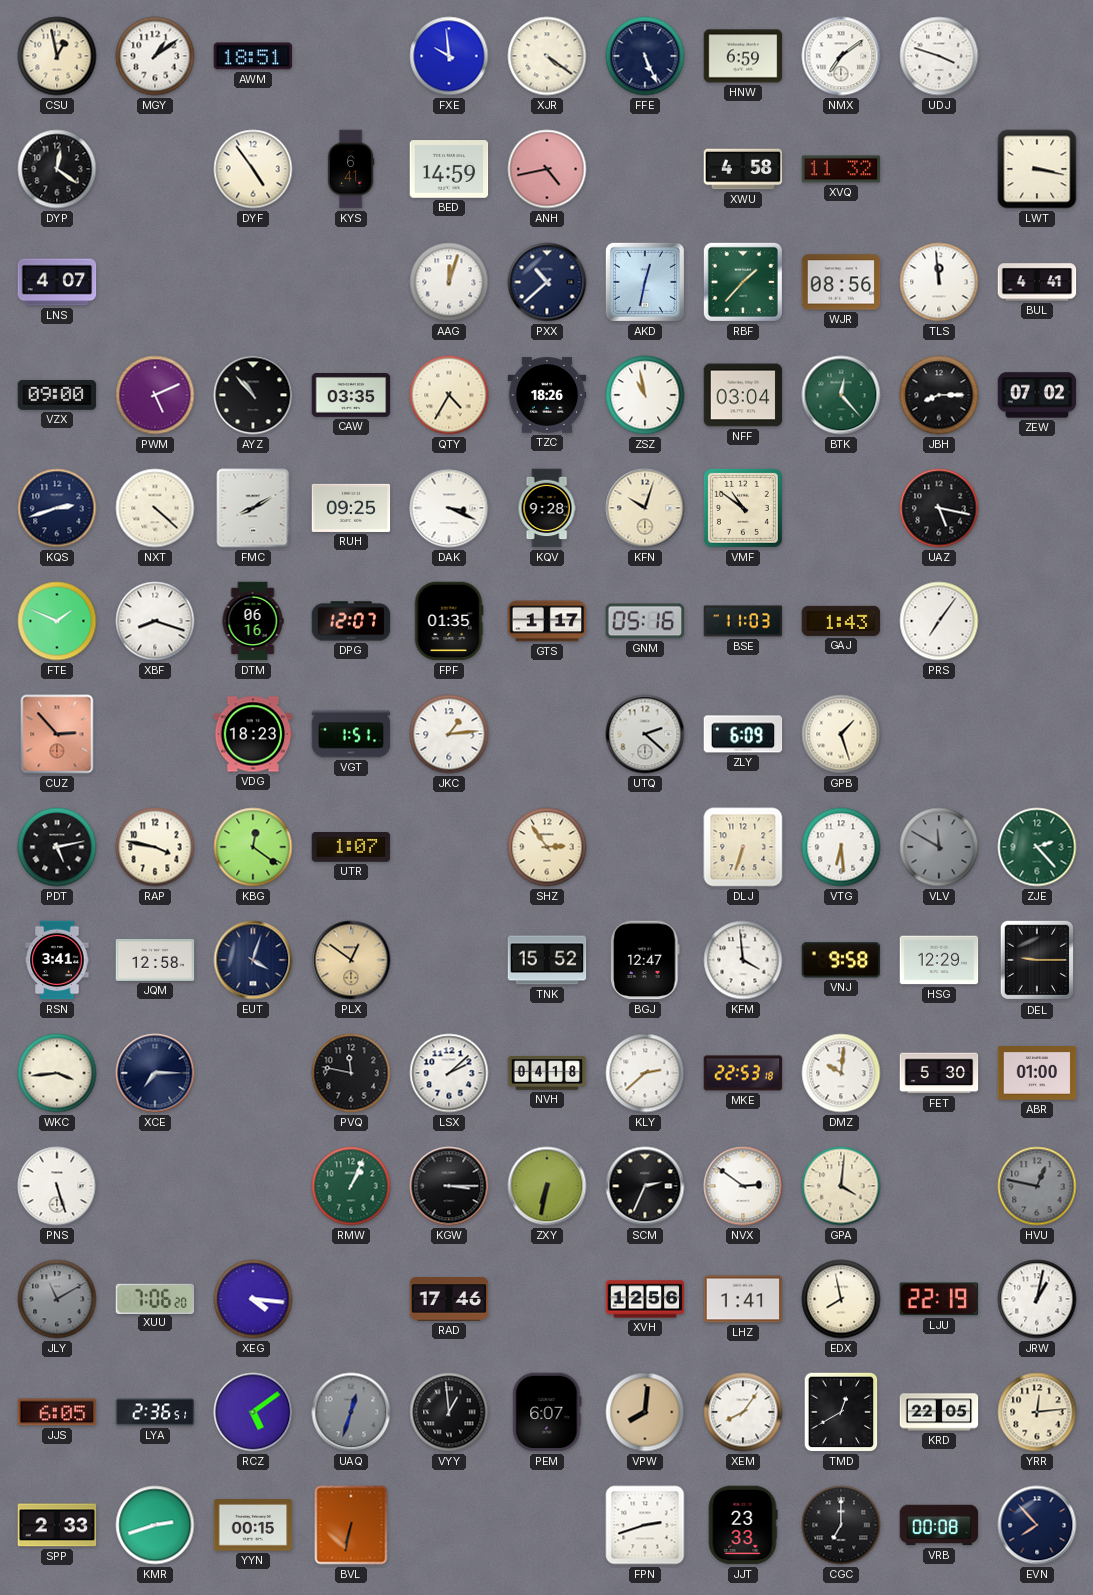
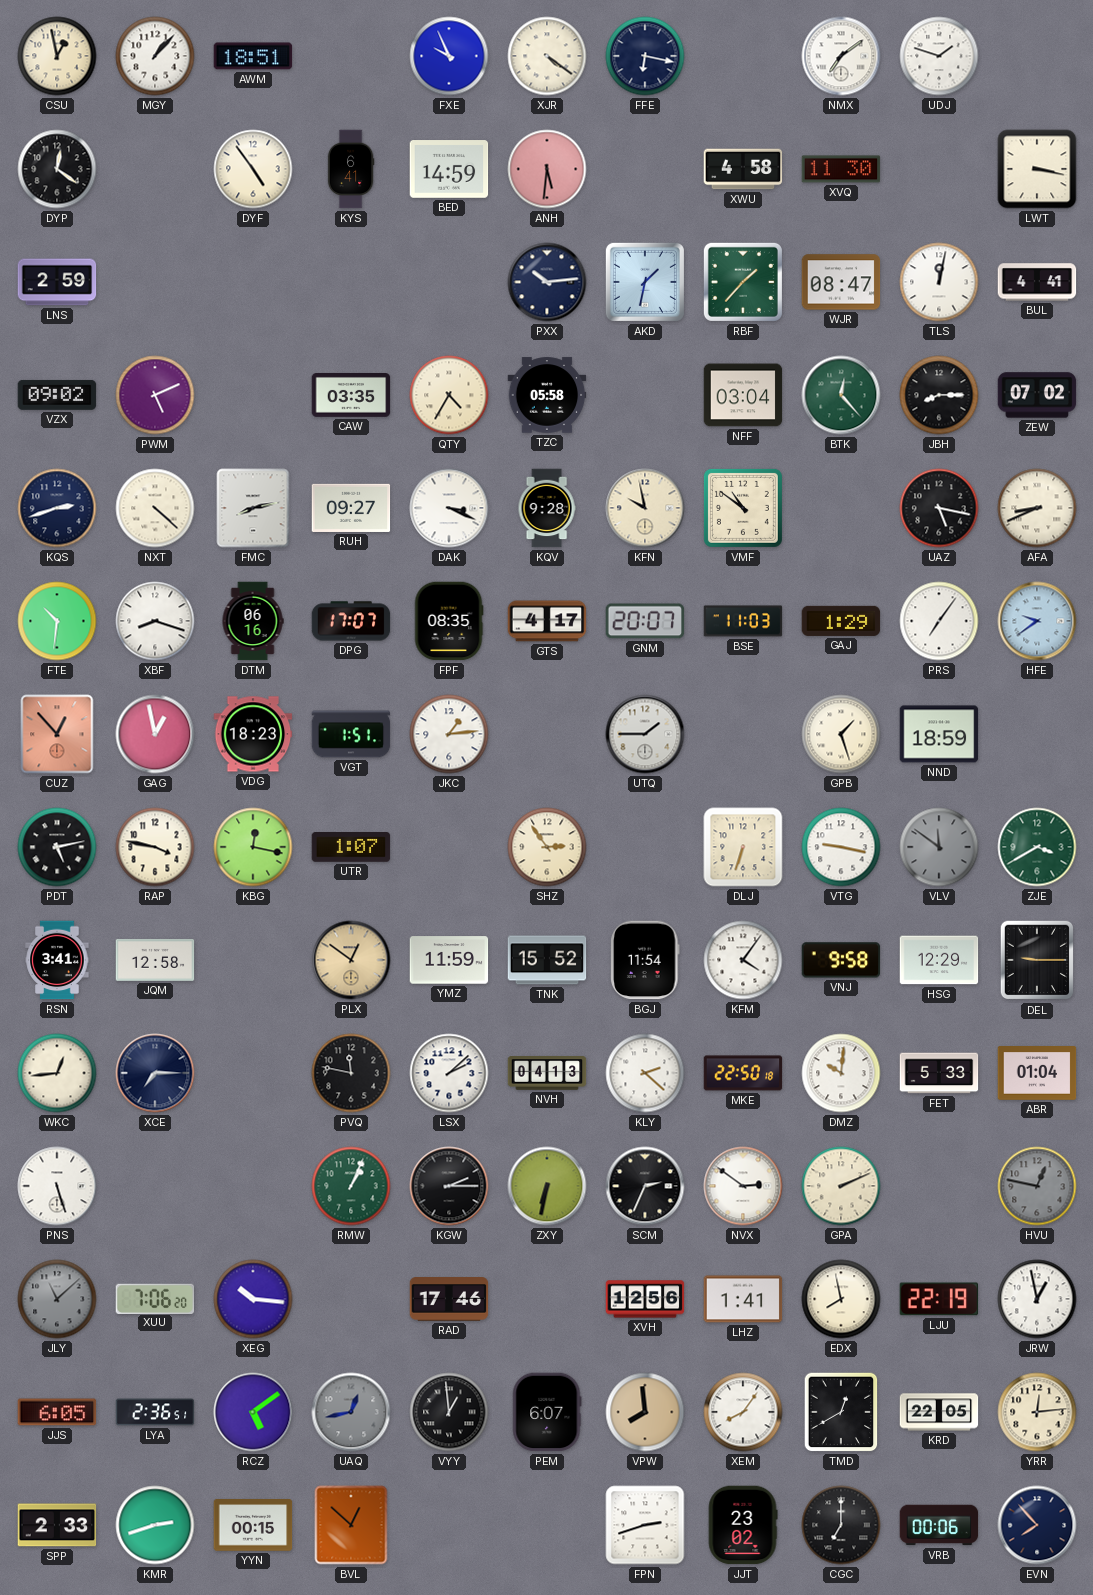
MGY: 1:09 -> 1:07
FXE: 9:59 -> 9:56
FFE: 5:26 -> 6:17
HNW: 6:59 -> none
UDJ: 3:48 -> 1:48
ANH: 4:43 -> 5:31
XVQ: 11:32 -> 11:30
LNS: 4:07 -> 2:59
AAG: 12:03 -> none
PXX: 10:38 -> 10:14
AKD: 12:32 -> 1:32
WJR: 08:56 -> 08:47
TLS: 11:59 -> 12:02
VZX: 09:00 -> 09:02
AYZ: 10:53 -> none
TZC: 18:26 -> 05:58
ZSZ: 10:58 -> none
FMC: 8:10 -> 8:13
RUH: 09:25 -> 09:27
KFN: 10:03 -> 9:58
AFA: none -> 8:41
FTE: 1:49 -> 10:31
DPG: 12:07 -> 17:07
FPF: 01:35 -> 08:35
GTS: 1:17 -> 4:17
GNM: 05:16 -> 20:07
GAJ: 1:43 -> 1:29
HFE: none -> 9:39
CUZ: 2:53 -> 12:53
GAG: none -> 12:58
UTQ: 2:22 -> 1:45
ZLY: 6:09 -> none
NND: none -> 18:59
KBG: 12:21 -> 12:17
VTG: 6:29 -> 9:17
VLV: 11:50 -> 11:51
ZJE: 2:23 -> 3:40
EUT: 4:03 -> none
YMZ: none -> 11:59
BGJ: 12:47 -> 11:54
KFM: 3:59 -> 4:06
WKC: 3:44 -> 12:44
NVH: 04:18 -> 04:13
KLY: 2:38 -> 2:22
MKE: 22:53 -> 22:50
FET: 5:30 -> 5:33
ABR: 01:00 -> 01:04
KGW: 3:15 -> 2:15
GPA: 4:01 -> 2:11
JLY: 11:10 -> 11:08
XEG: 4:16 -> 10:16
JRW: 1:02 -> 12:58
UAQ: 12:33 -> 12:43
VPW: 8:01 -> 7:59
BVL: 6:32 -> 12:52
JJT: 23:33 -> 23:02
VRB: 00:08 -> 00:06
